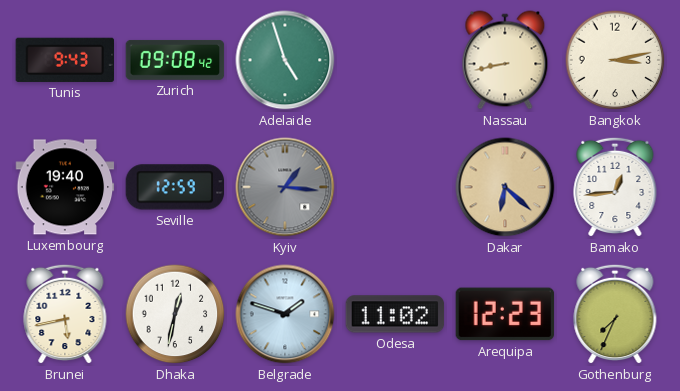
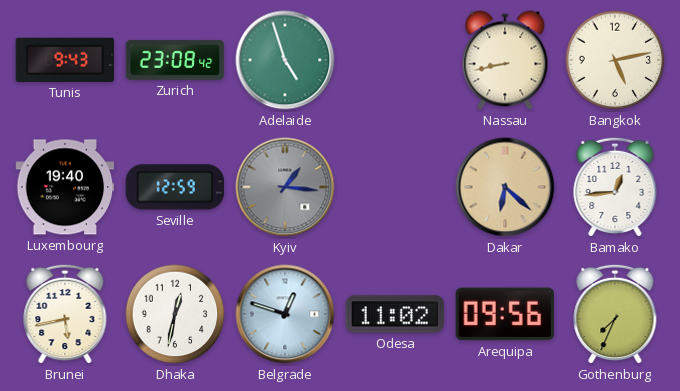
Zurich: 09:08 -> 23:08
Bangkok: 3:13 -> 5:13
Belgrade: 1:48 -> 12:48
Arequipa: 12:23 -> 09:56
